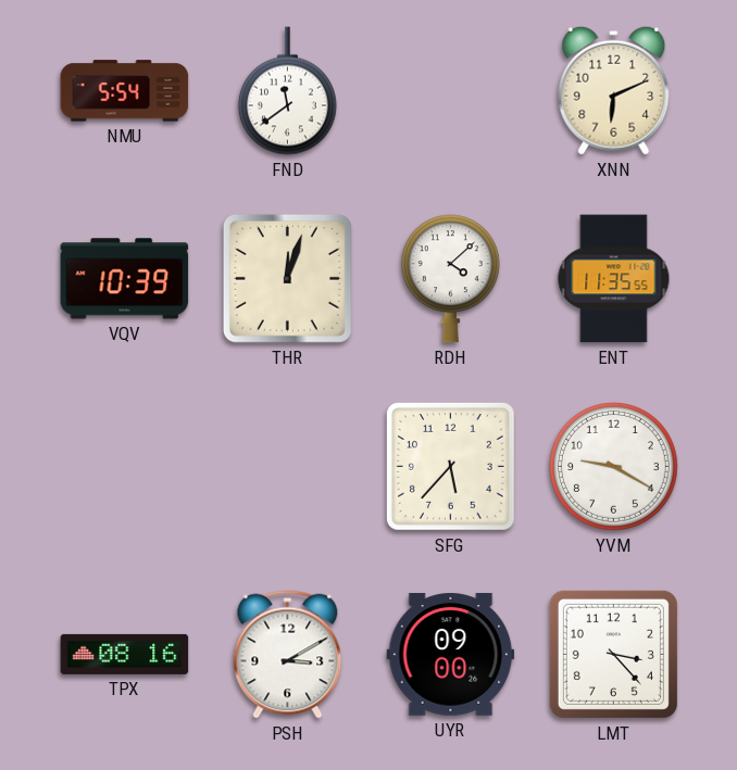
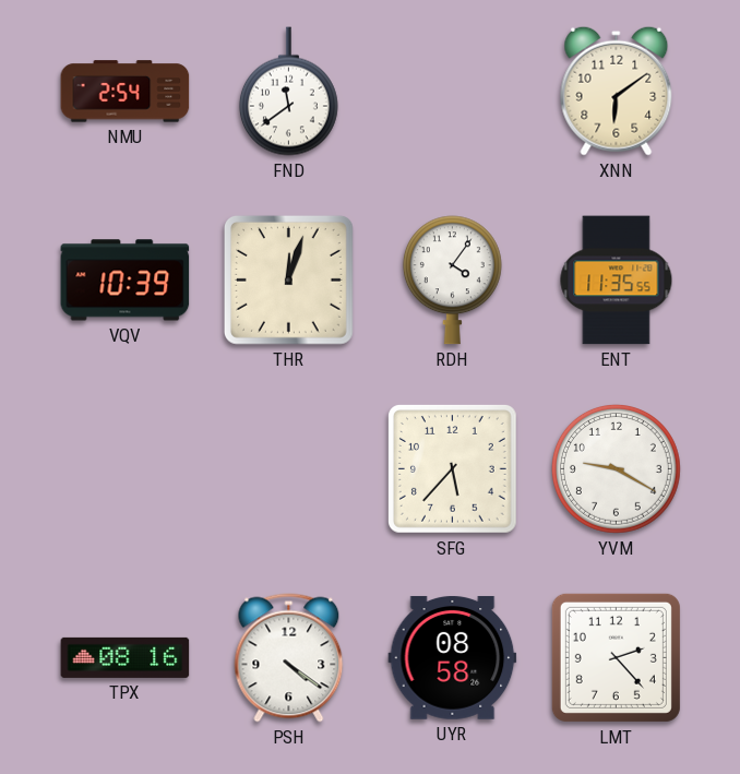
NMU: 5:54 -> 2:54
XNN: 6:11 -> 6:09
RDH: 4:08 -> 4:06
PSH: 3:10 -> 4:21
UYR: 09:00 -> 08:58
LMT: 3:23 -> 2:23
